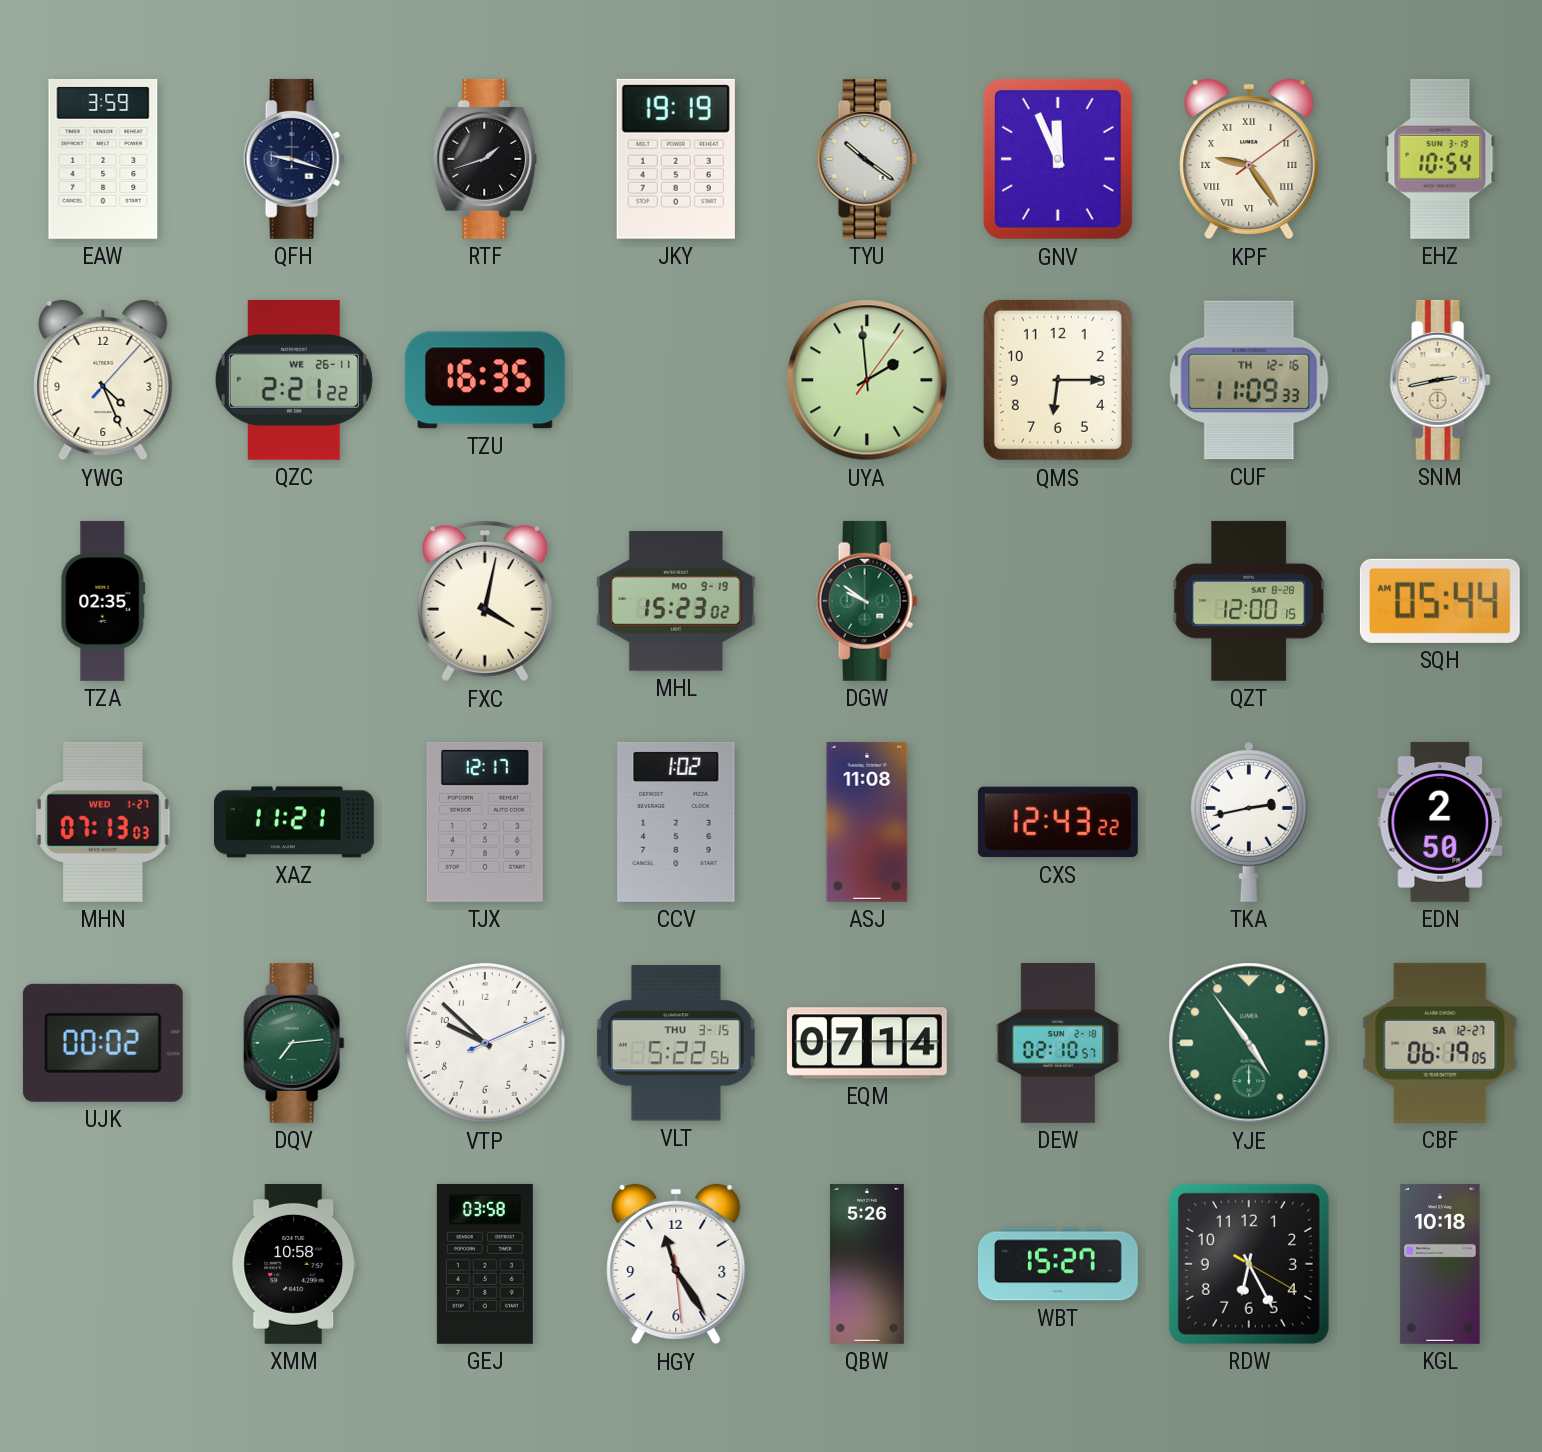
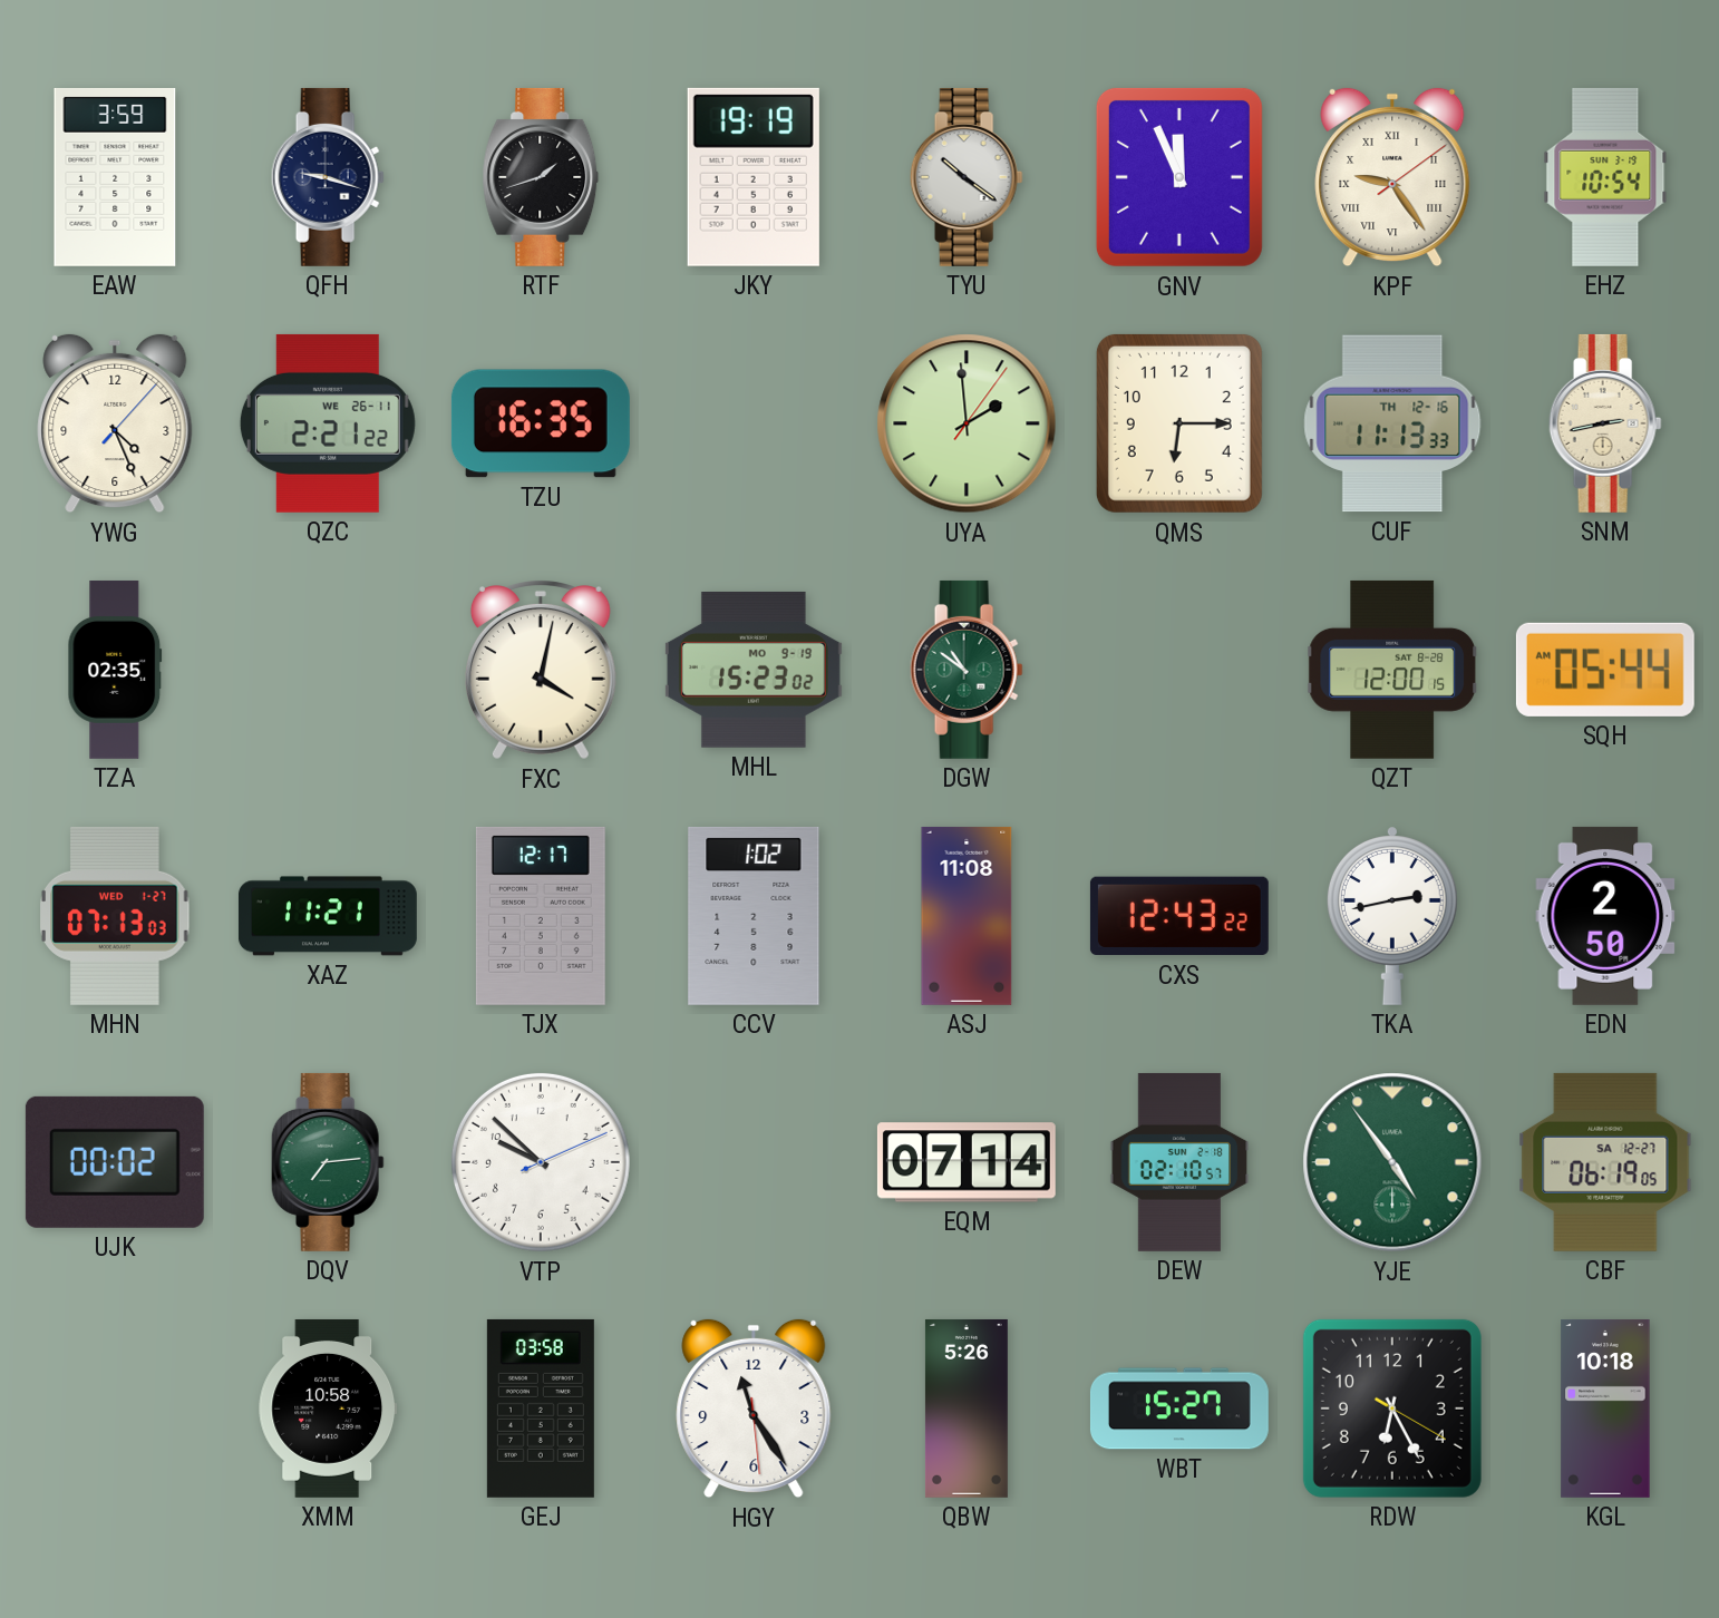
CUF: 11:09 -> 11:13
DGW: 9:51 -> 10:51
VLT: 5:22 -> none
